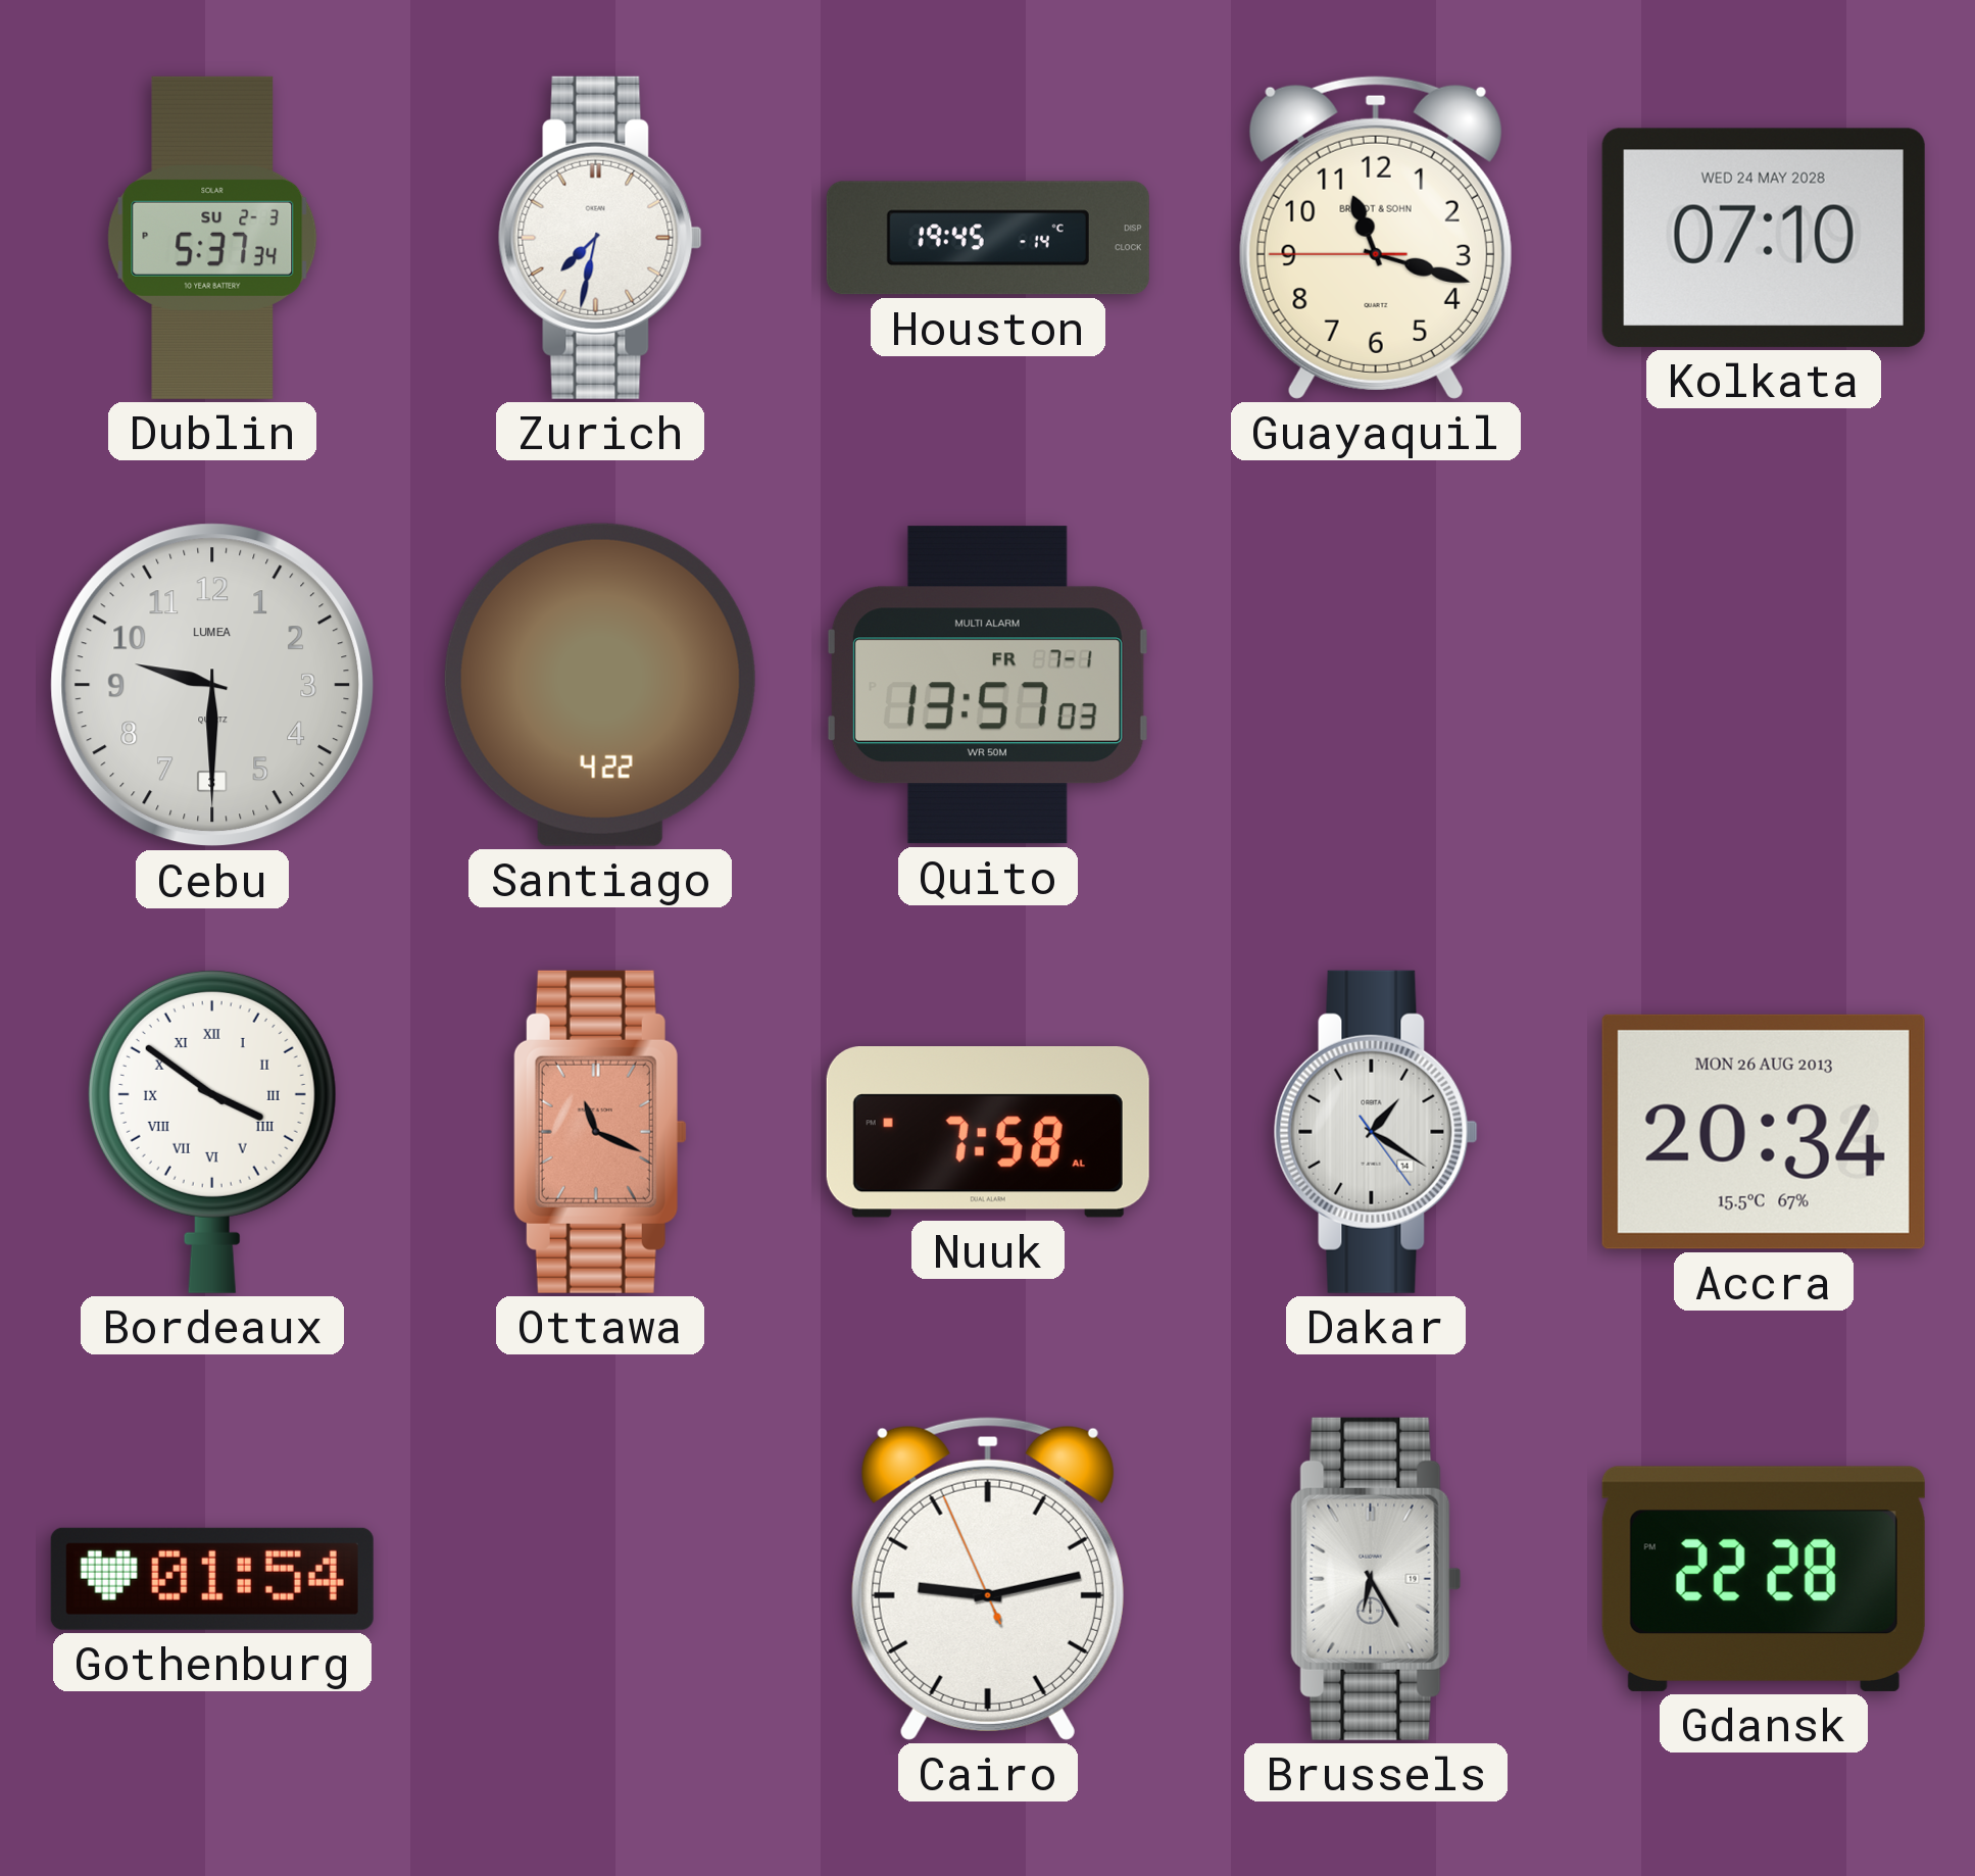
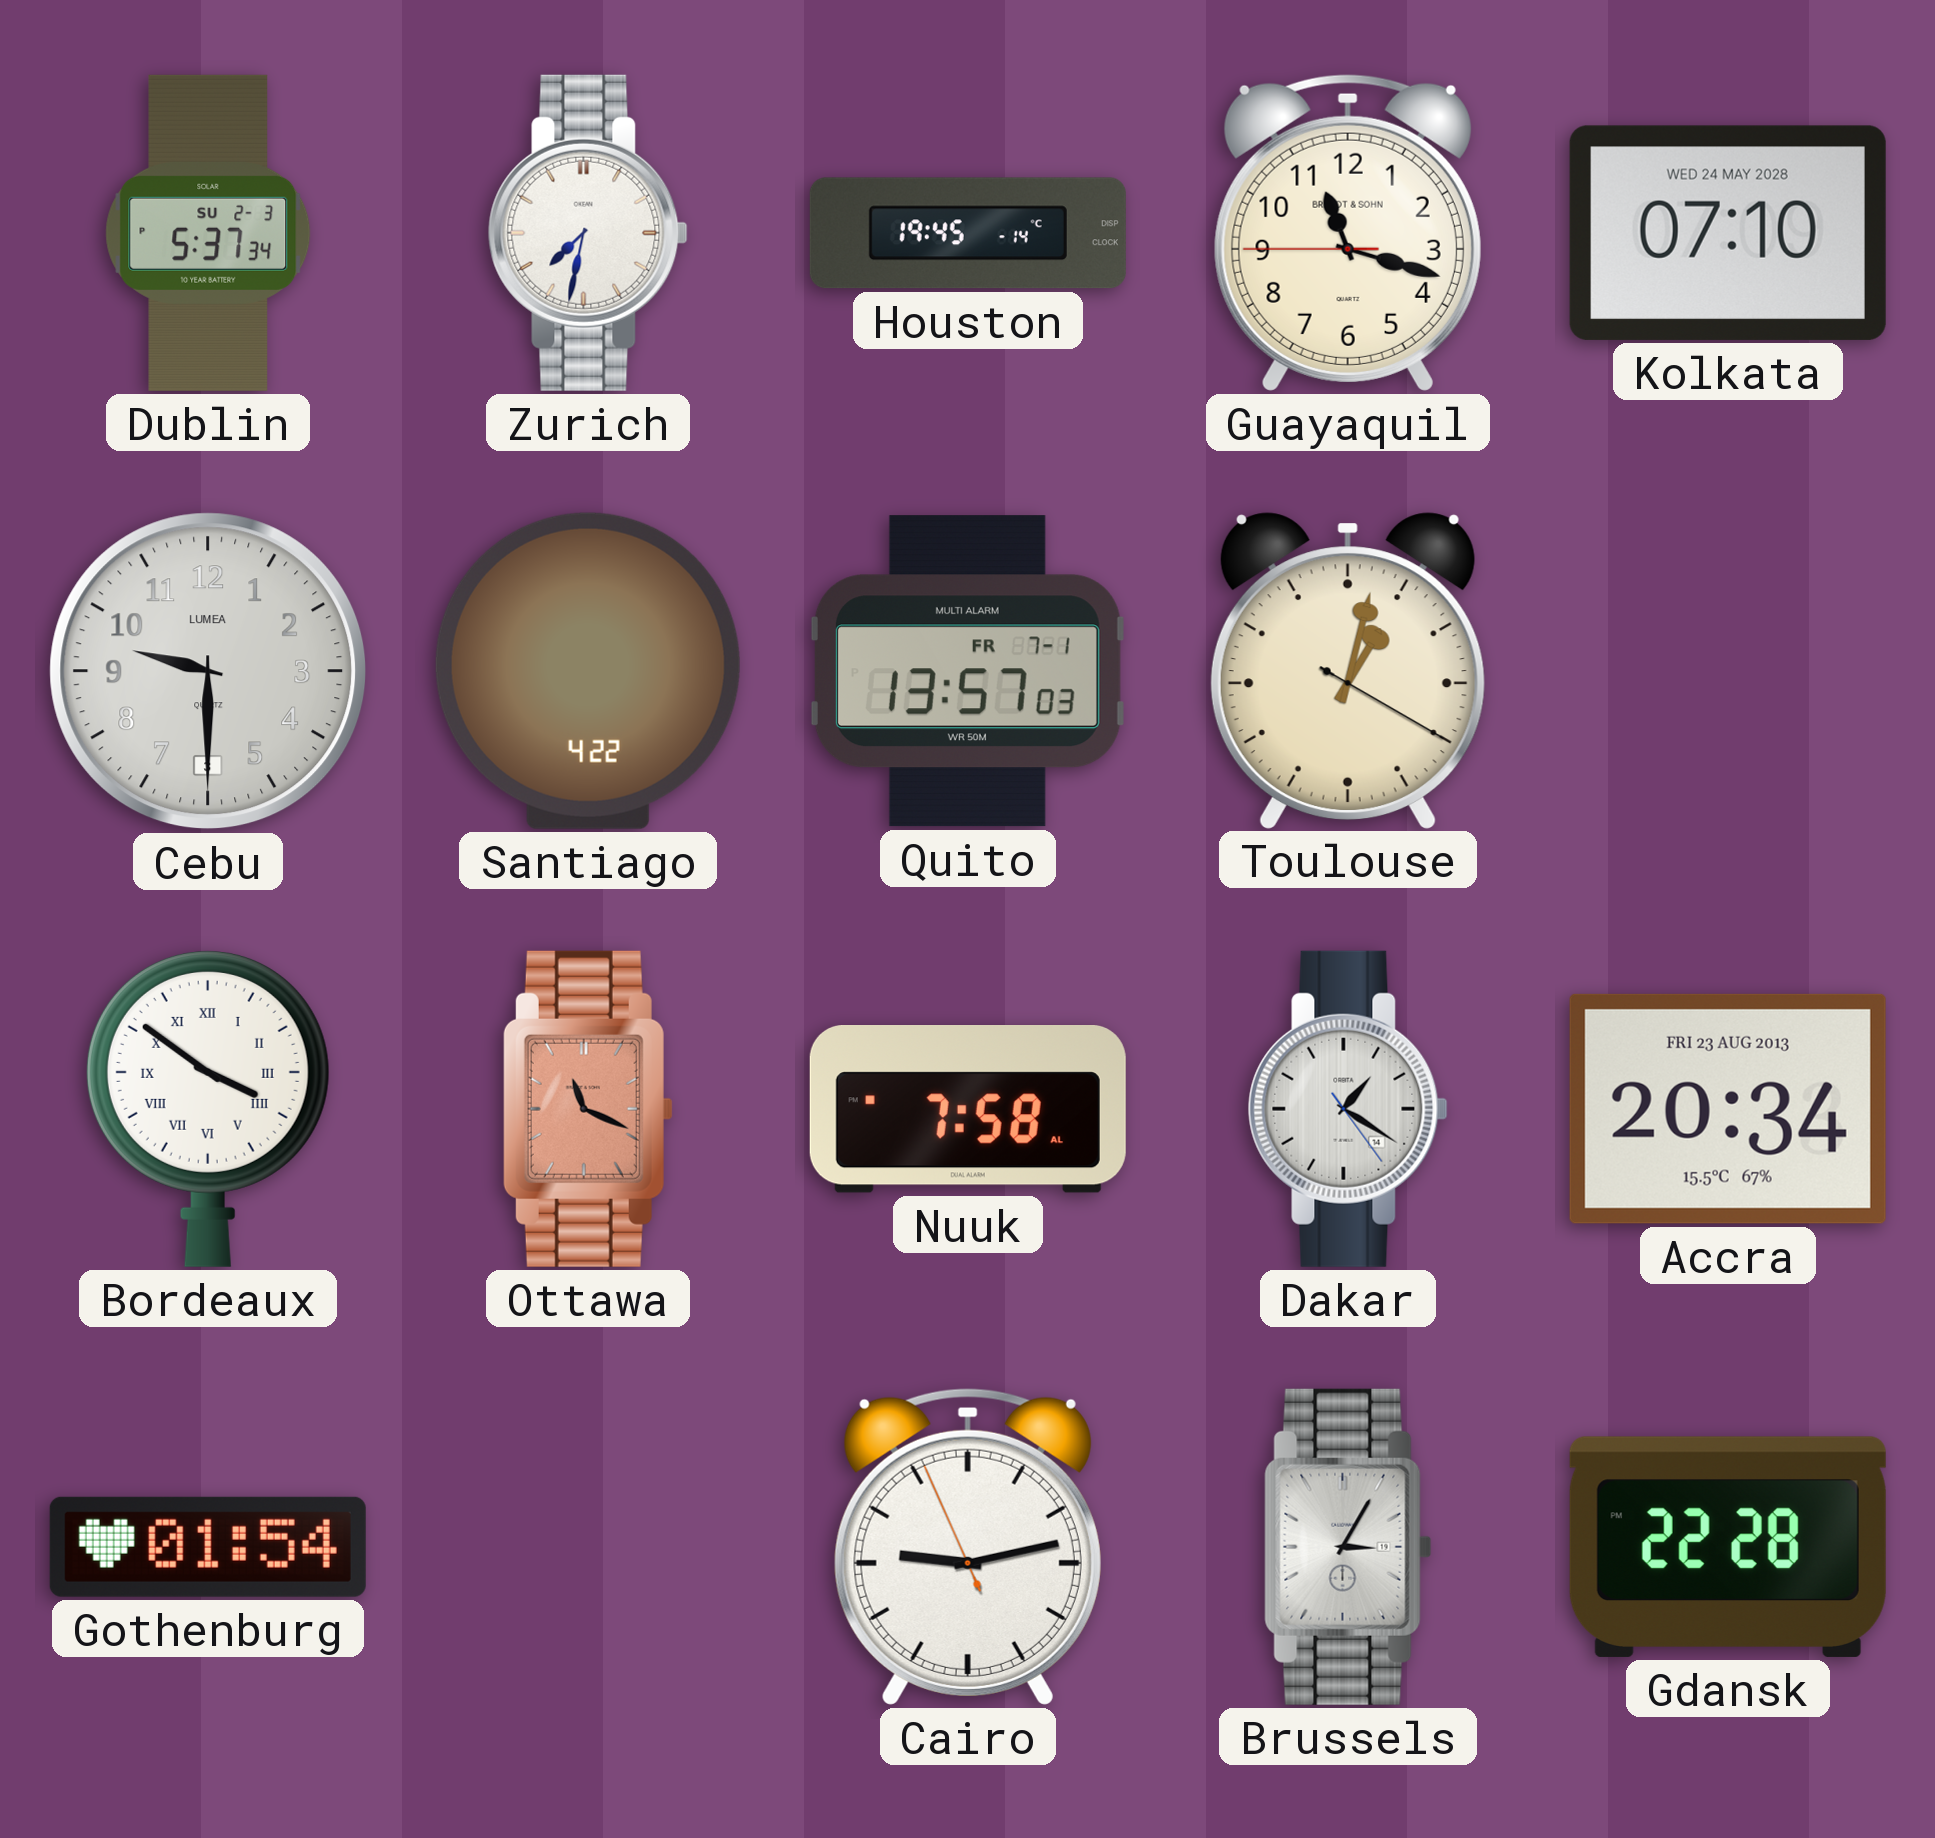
Toulouse: none -> 1:02
Accra date: MON 26 AUG 2013 -> FRI 23 AUG 2013
Brussels: 6:25 -> 3:05
